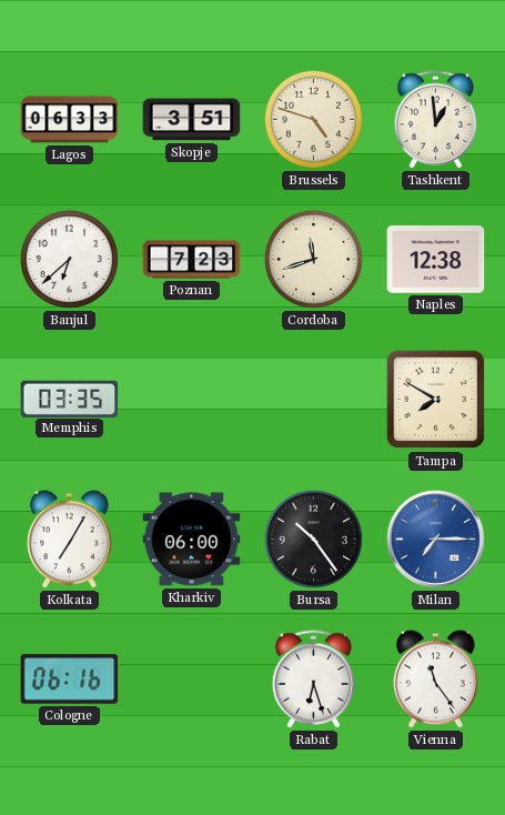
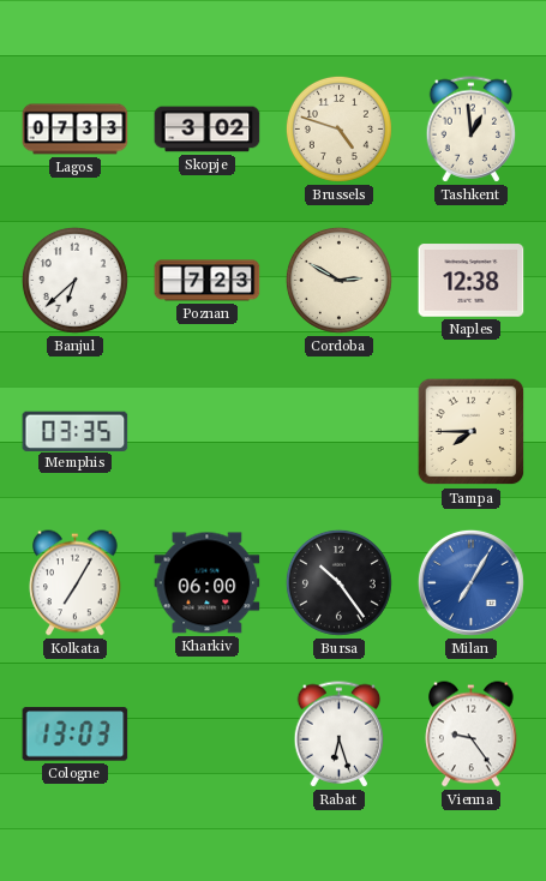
Lagos: 06:33 -> 07:33
Skopje: 3:51 -> 3:02
Cordoba: 11:42 -> 2:50
Tampa: 7:50 -> 7:45
Milan: 7:15 -> 7:05
Cologne: 06:16 -> 13:03
Vienna: 11:24 -> 9:24
